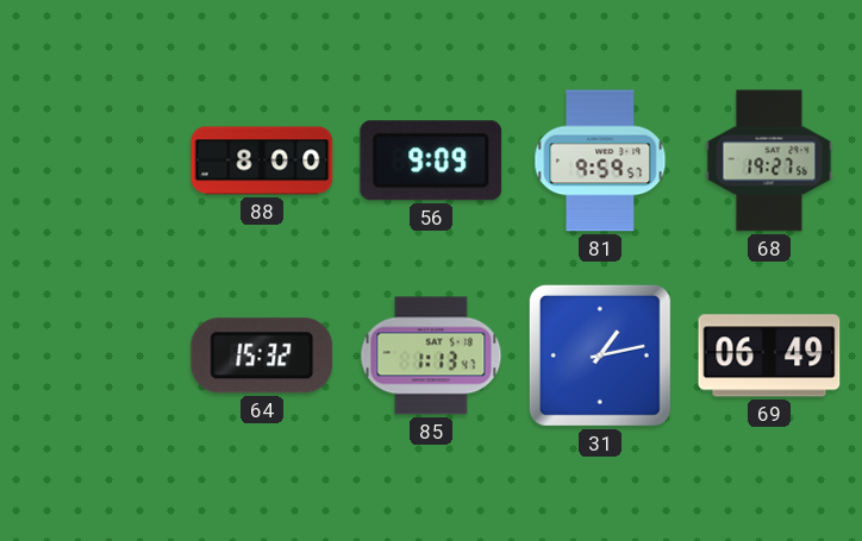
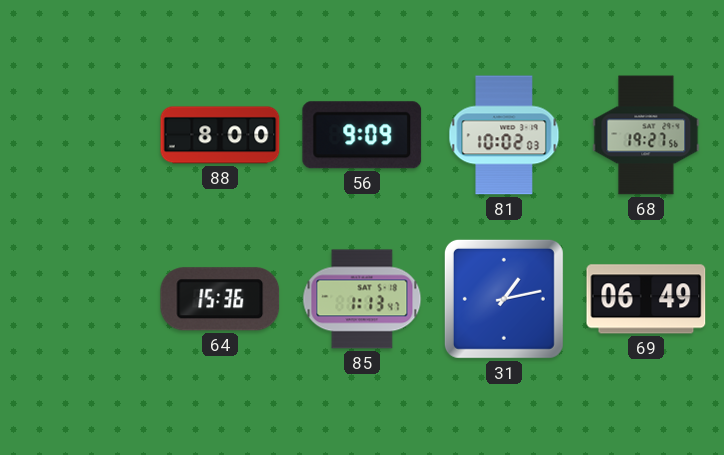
81: 9:59 -> 10:02
64: 15:32 -> 15:36
